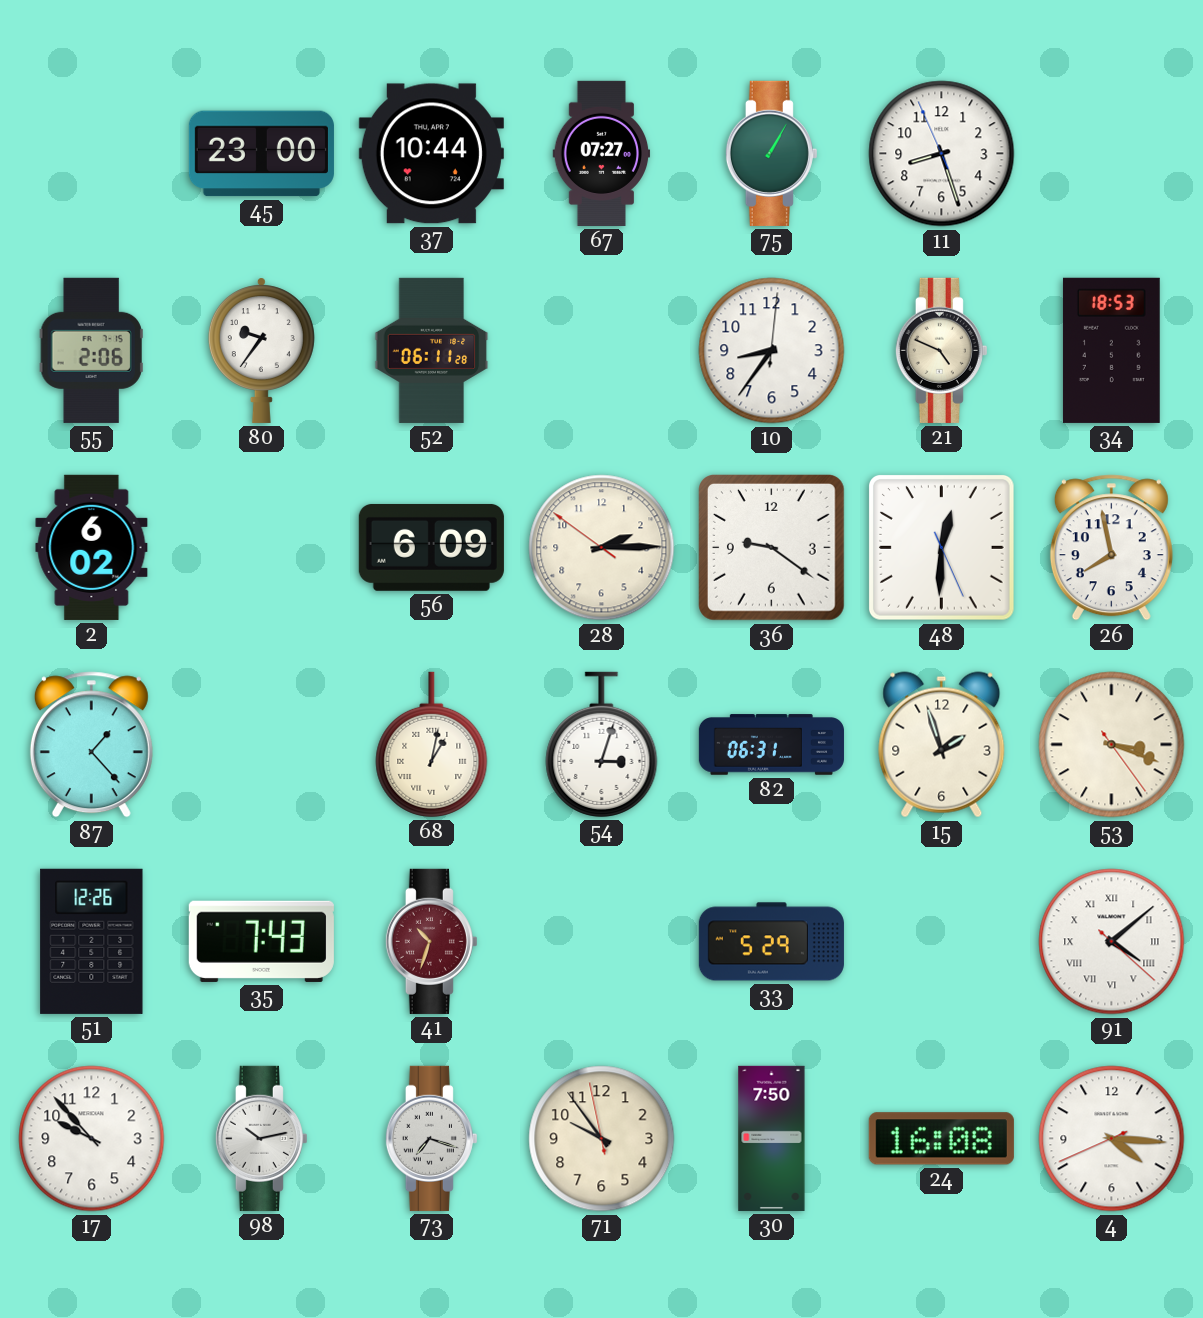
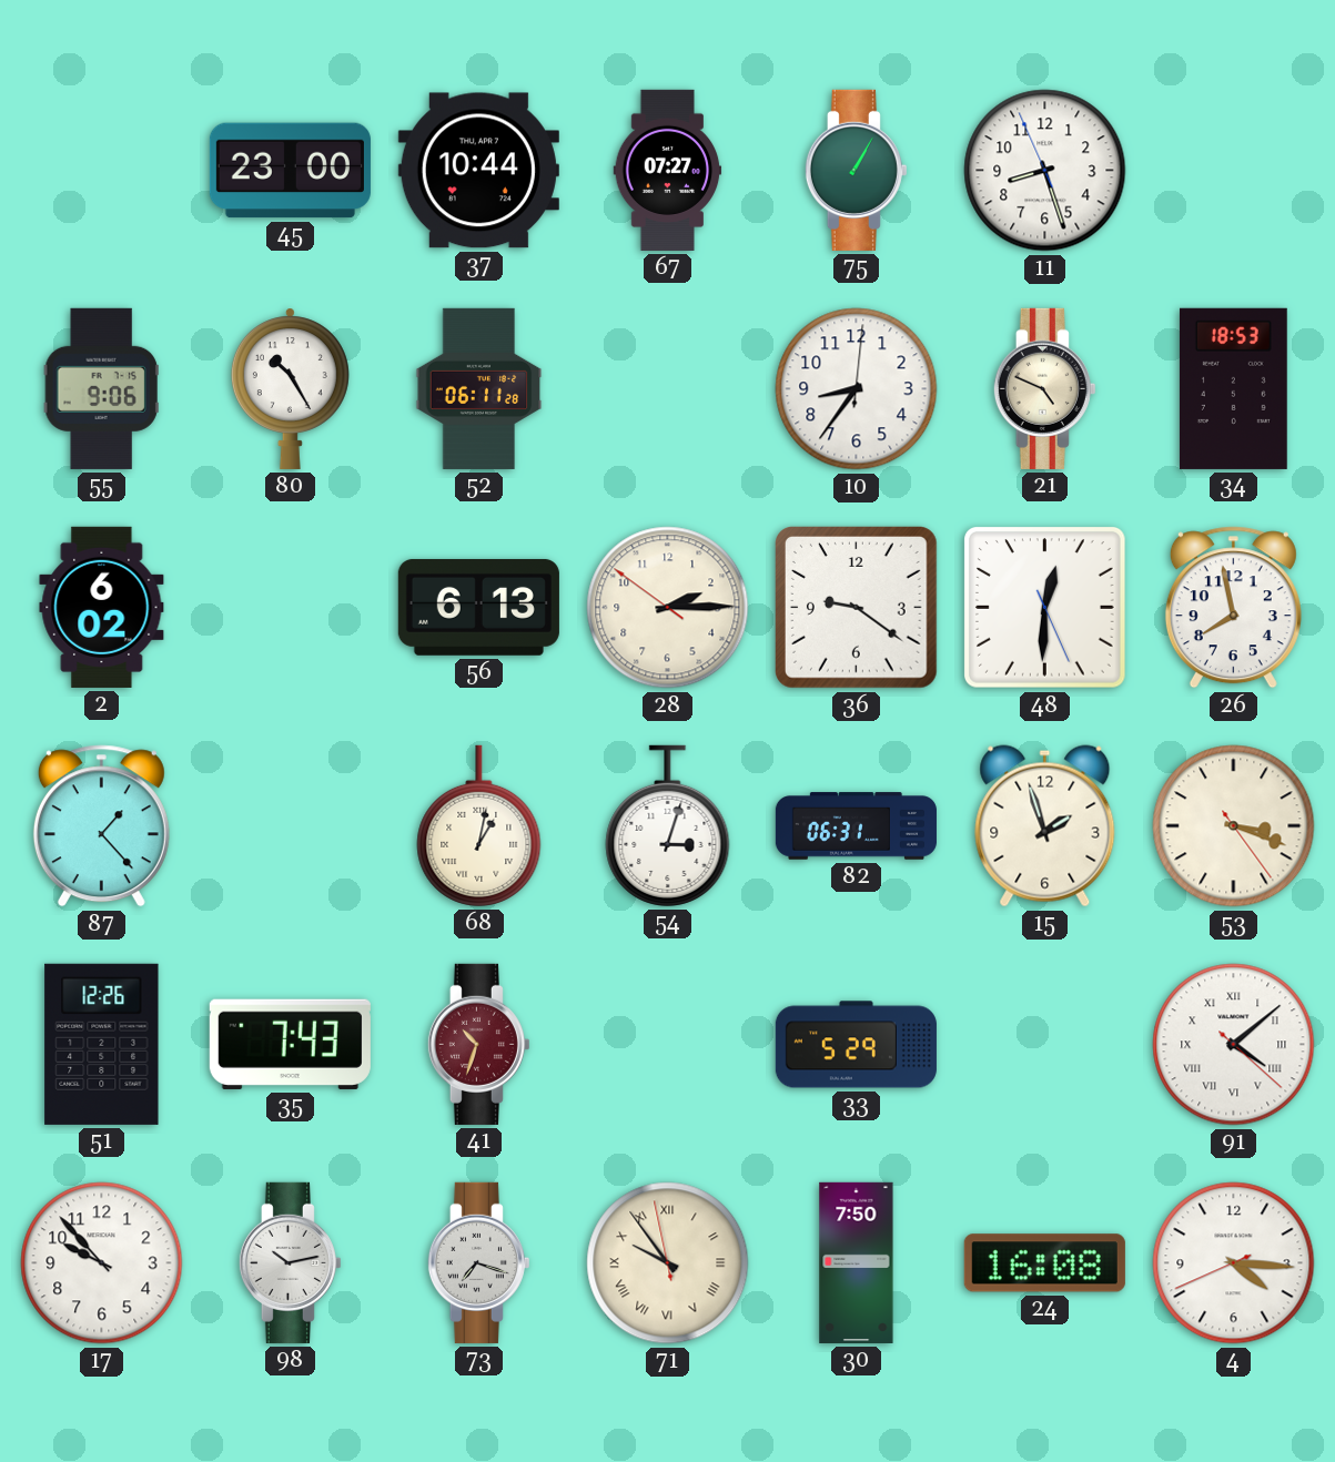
55: 2:06 -> 9:06
80: 9:36 -> 10:25
56: 6:09 -> 6:13
71 numerals: Arabic -> Roman
